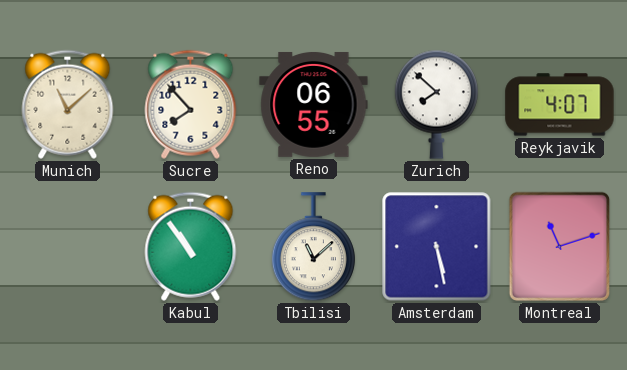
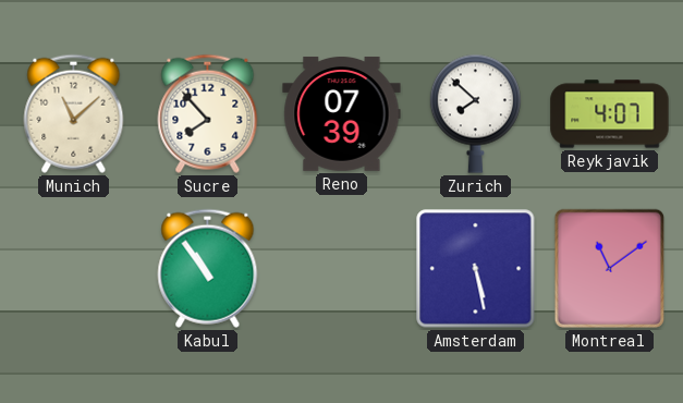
Reno: 06:55 -> 07:39
Tbilisi: 11:08 -> none
Montreal: 11:12 -> 11:09
